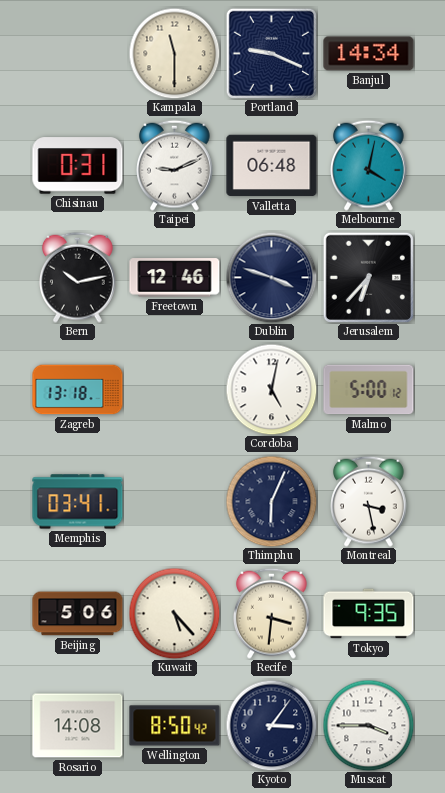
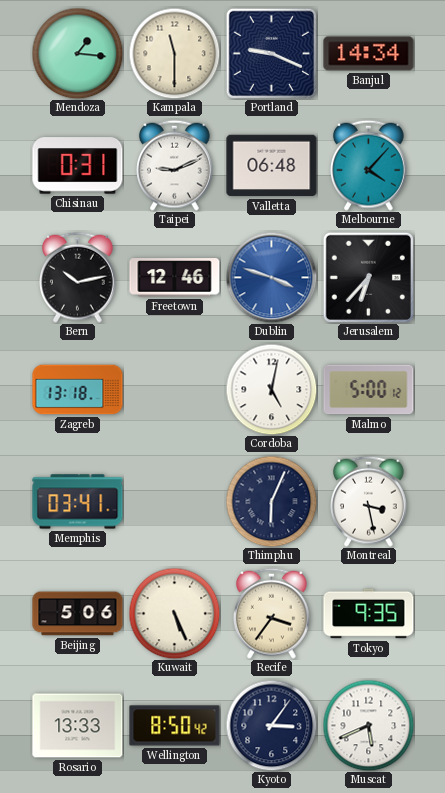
Mendoza: none -> 1:16
Melbourne: 4:02 -> 4:07
Dublin dial: navy -> blue
Kuwait: 5:23 -> 5:26
Recife: 3:31 -> 3:36
Rosario: 14:08 -> 13:33
Muscat: 3:45 -> 5:41
